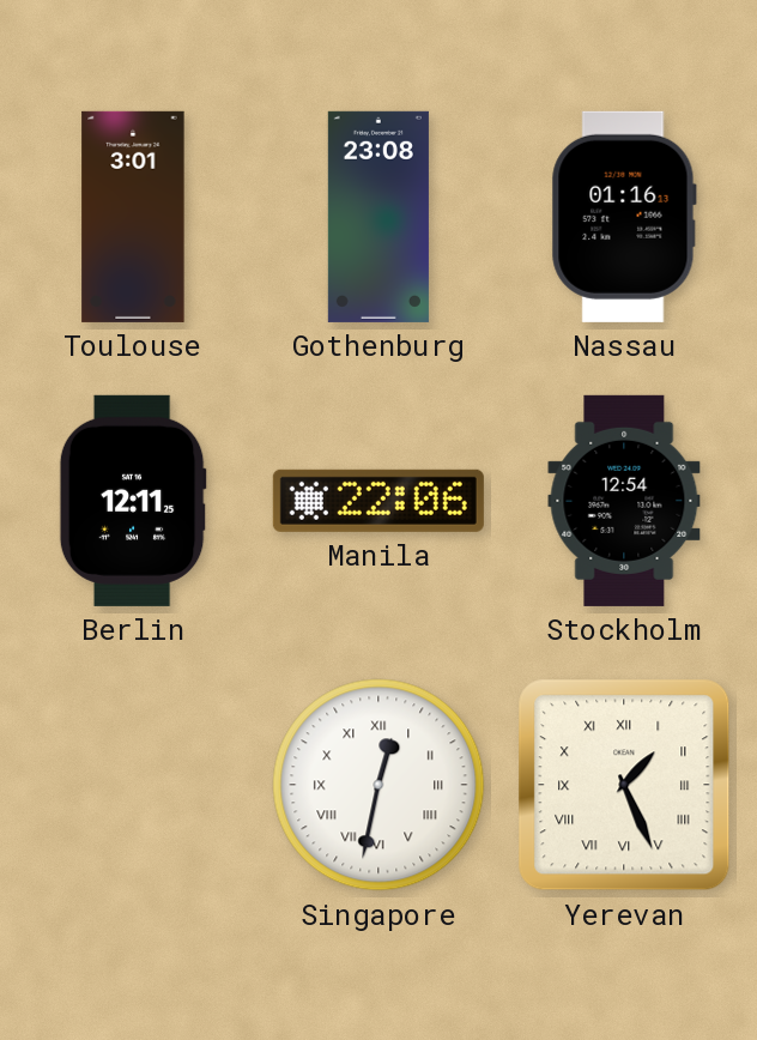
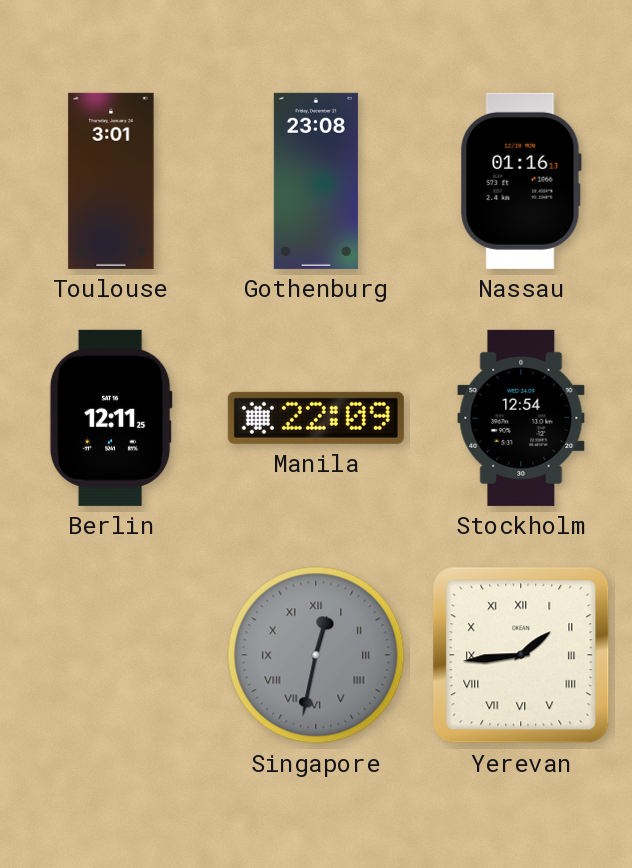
Manila: 22:06 -> 22:09
Singapore dial: white -> grey
Yerevan: 1:26 -> 1:44
